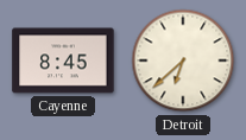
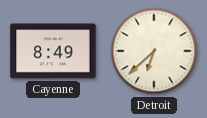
Cayenne: 8:45 -> 8:49
